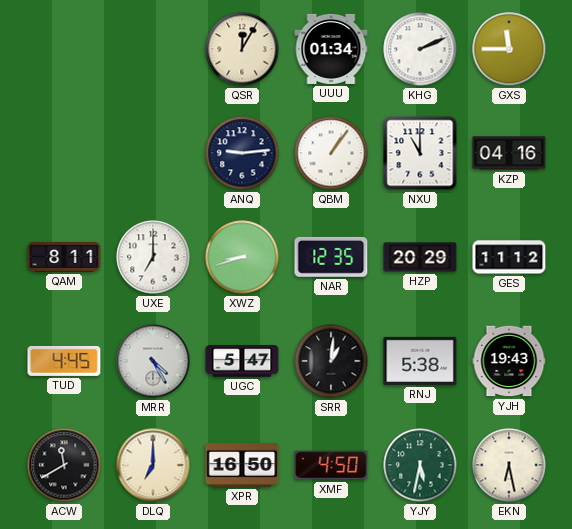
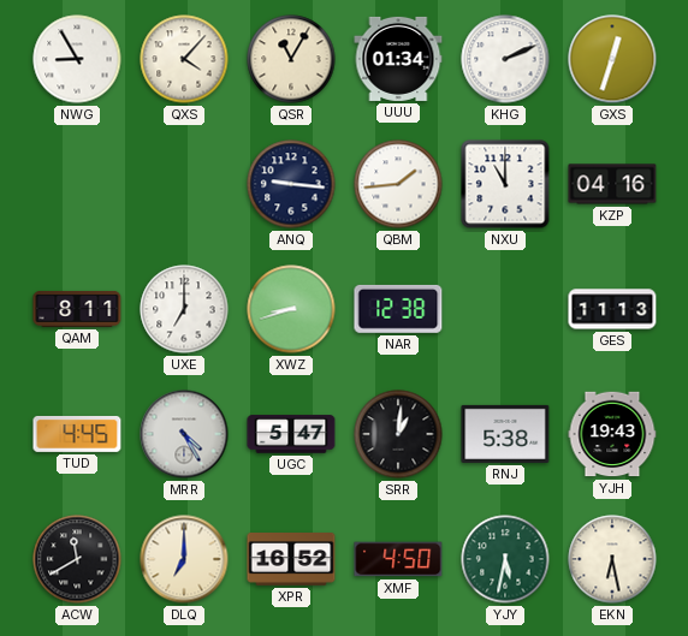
NWG: none -> 8:55
QXS: none -> 4:07
QSR: 12:05 -> 11:05
GXS: 11:45 -> 12:33
ANQ: 9:14 -> 9:16
QBM: 1:06 -> 1:44
NAR: 12:35 -> 12:38
HZP: 20:29 -> none
GES: 11:12 -> 11:13
XPR: 16:50 -> 16:52
